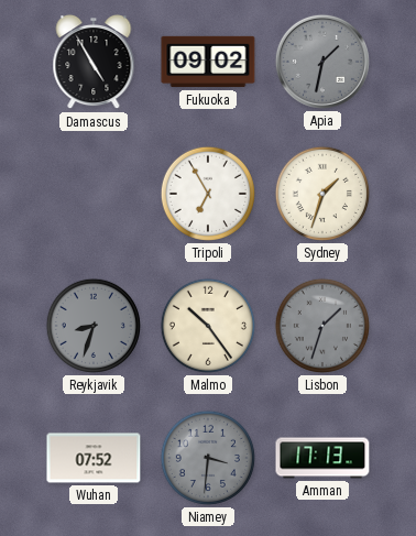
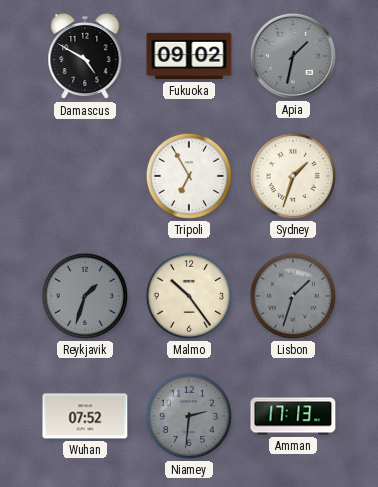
Damascus: 4:55 -> 4:50
Reykjavik: 8:33 -> 1:33
Niamey: 3:31 -> 2:31
